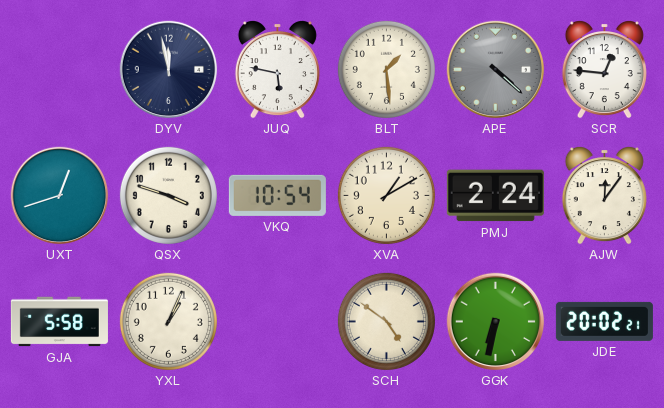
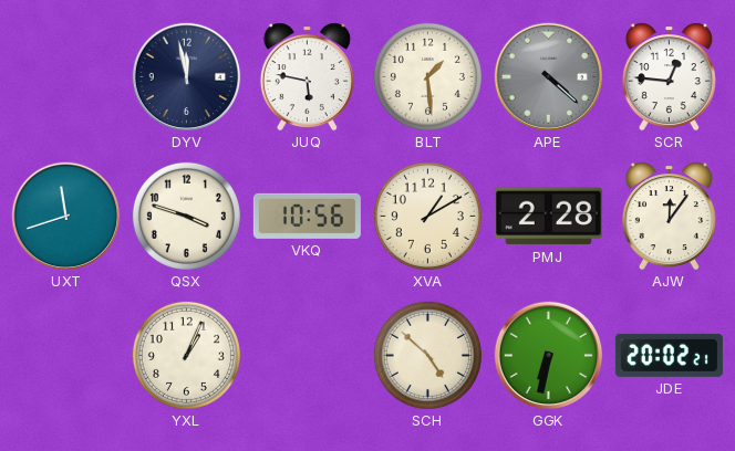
UXT: 12:42 -> 11:42
VKQ: 10:54 -> 10:56
PMJ: 2:24 -> 2:28
GJA: 5:58 -> none
SCH: 4:51 -> 4:52
